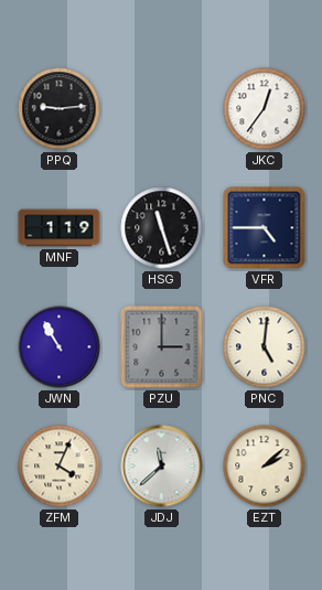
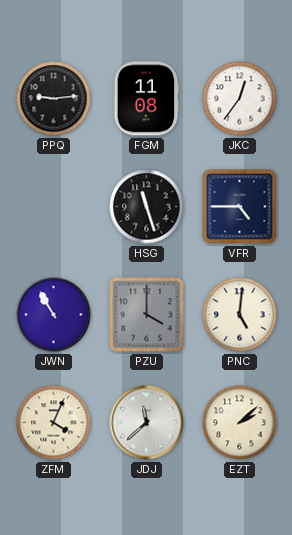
FGM: none -> 11:08
MNF: 1:19 -> none
PZU: 3:00 -> 4:00
